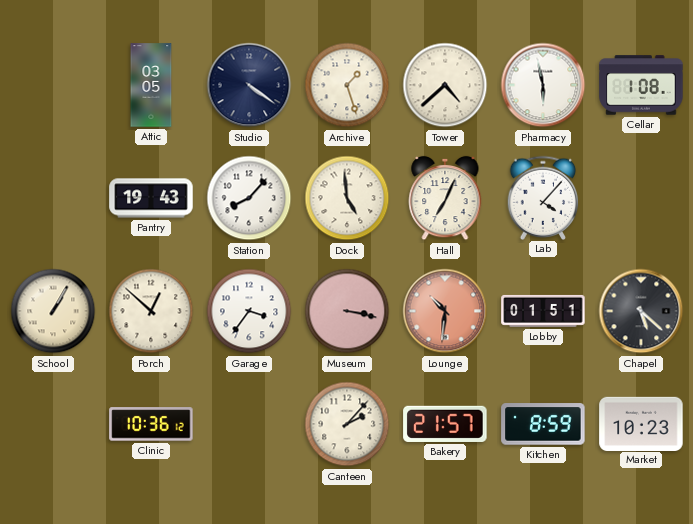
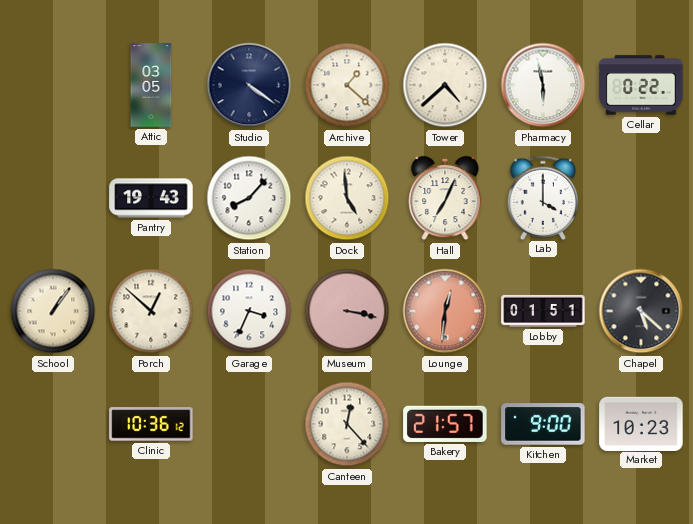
Archive: 1:27 -> 1:22
Cellar: 1:08 -> 0:22
Lab: 4:07 -> 4:00
School: 1:05 -> 1:06
Garage: 3:36 -> 3:34
Lounge: 10:31 -> 12:31
Canteen: 2:07 -> 12:23
Kitchen: 8:59 -> 9:00
